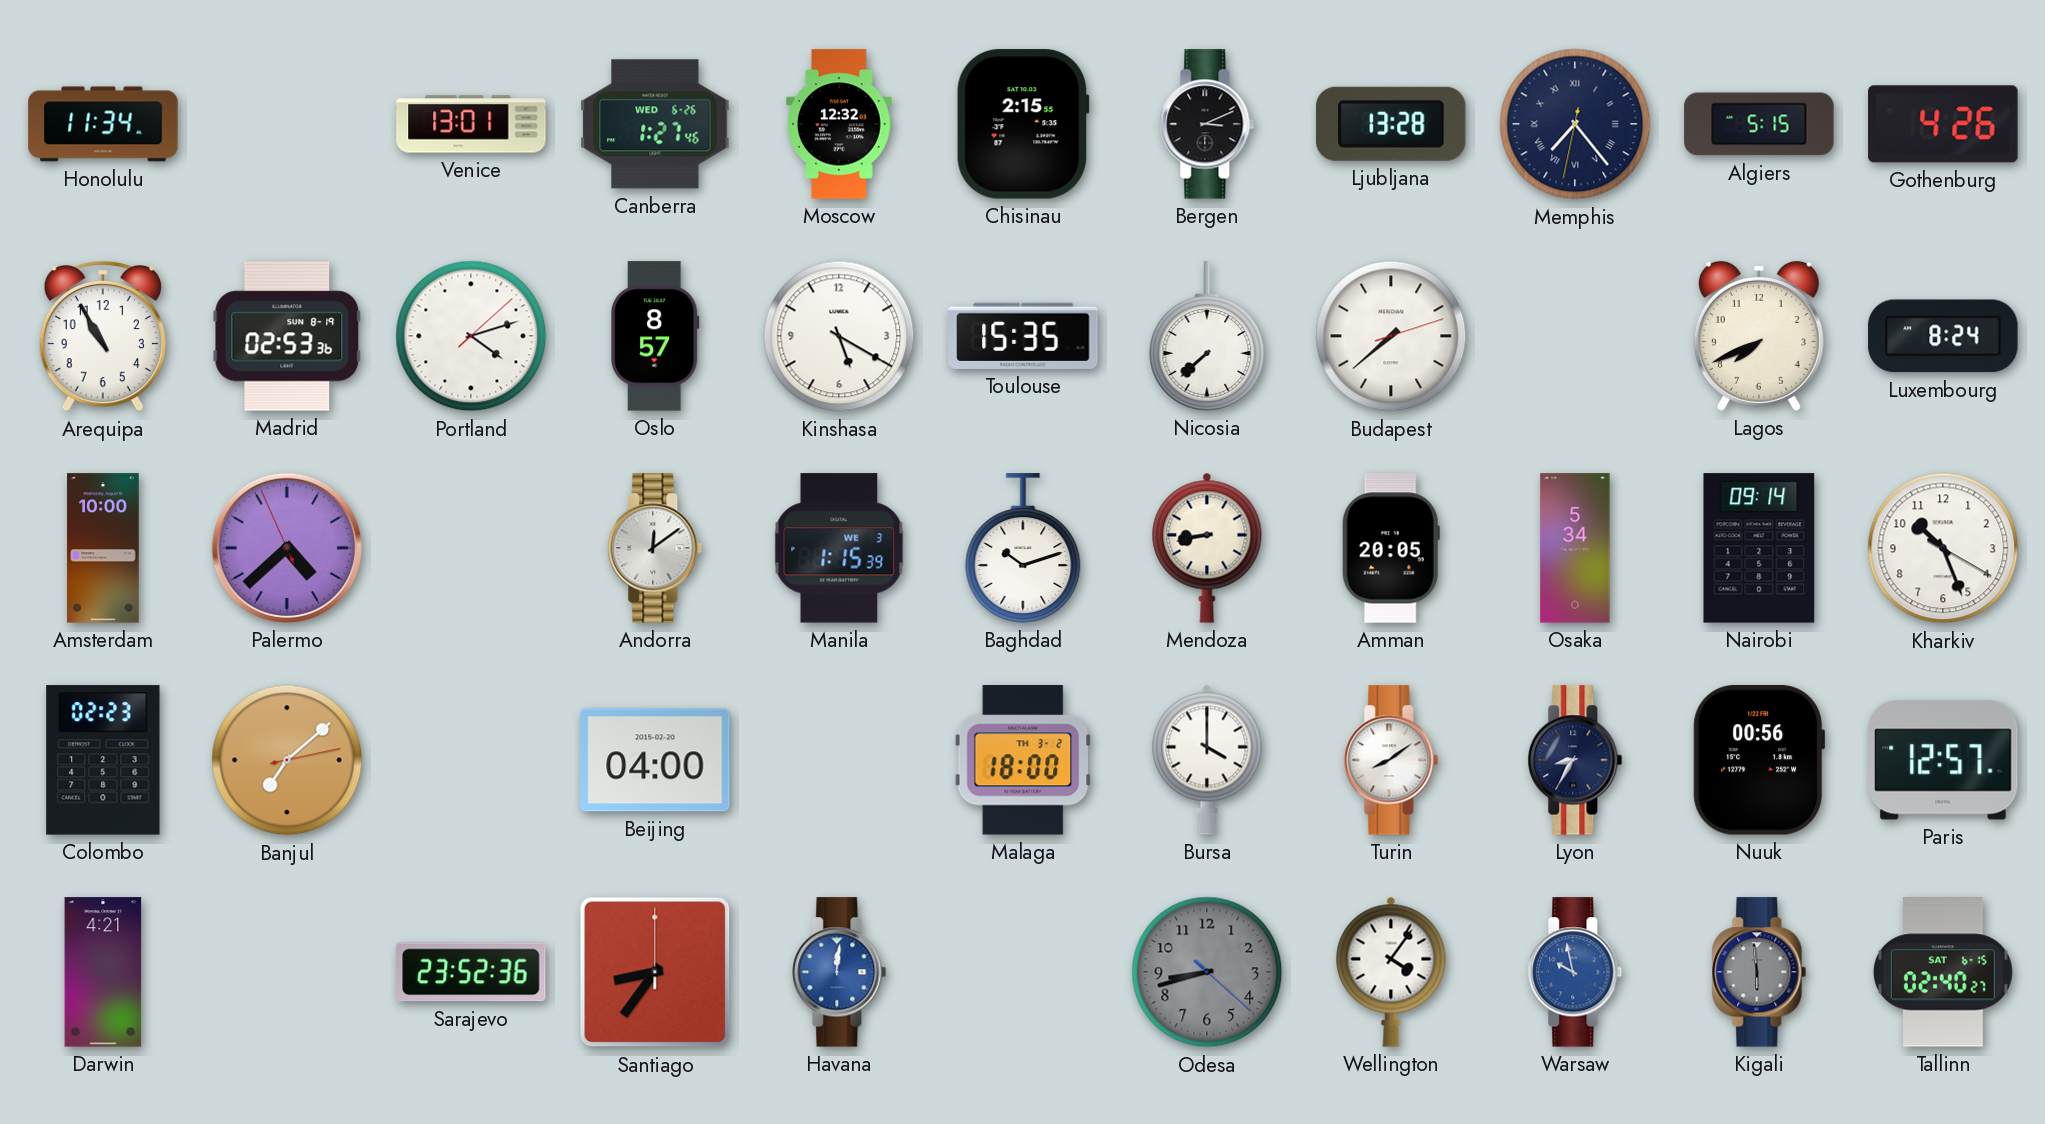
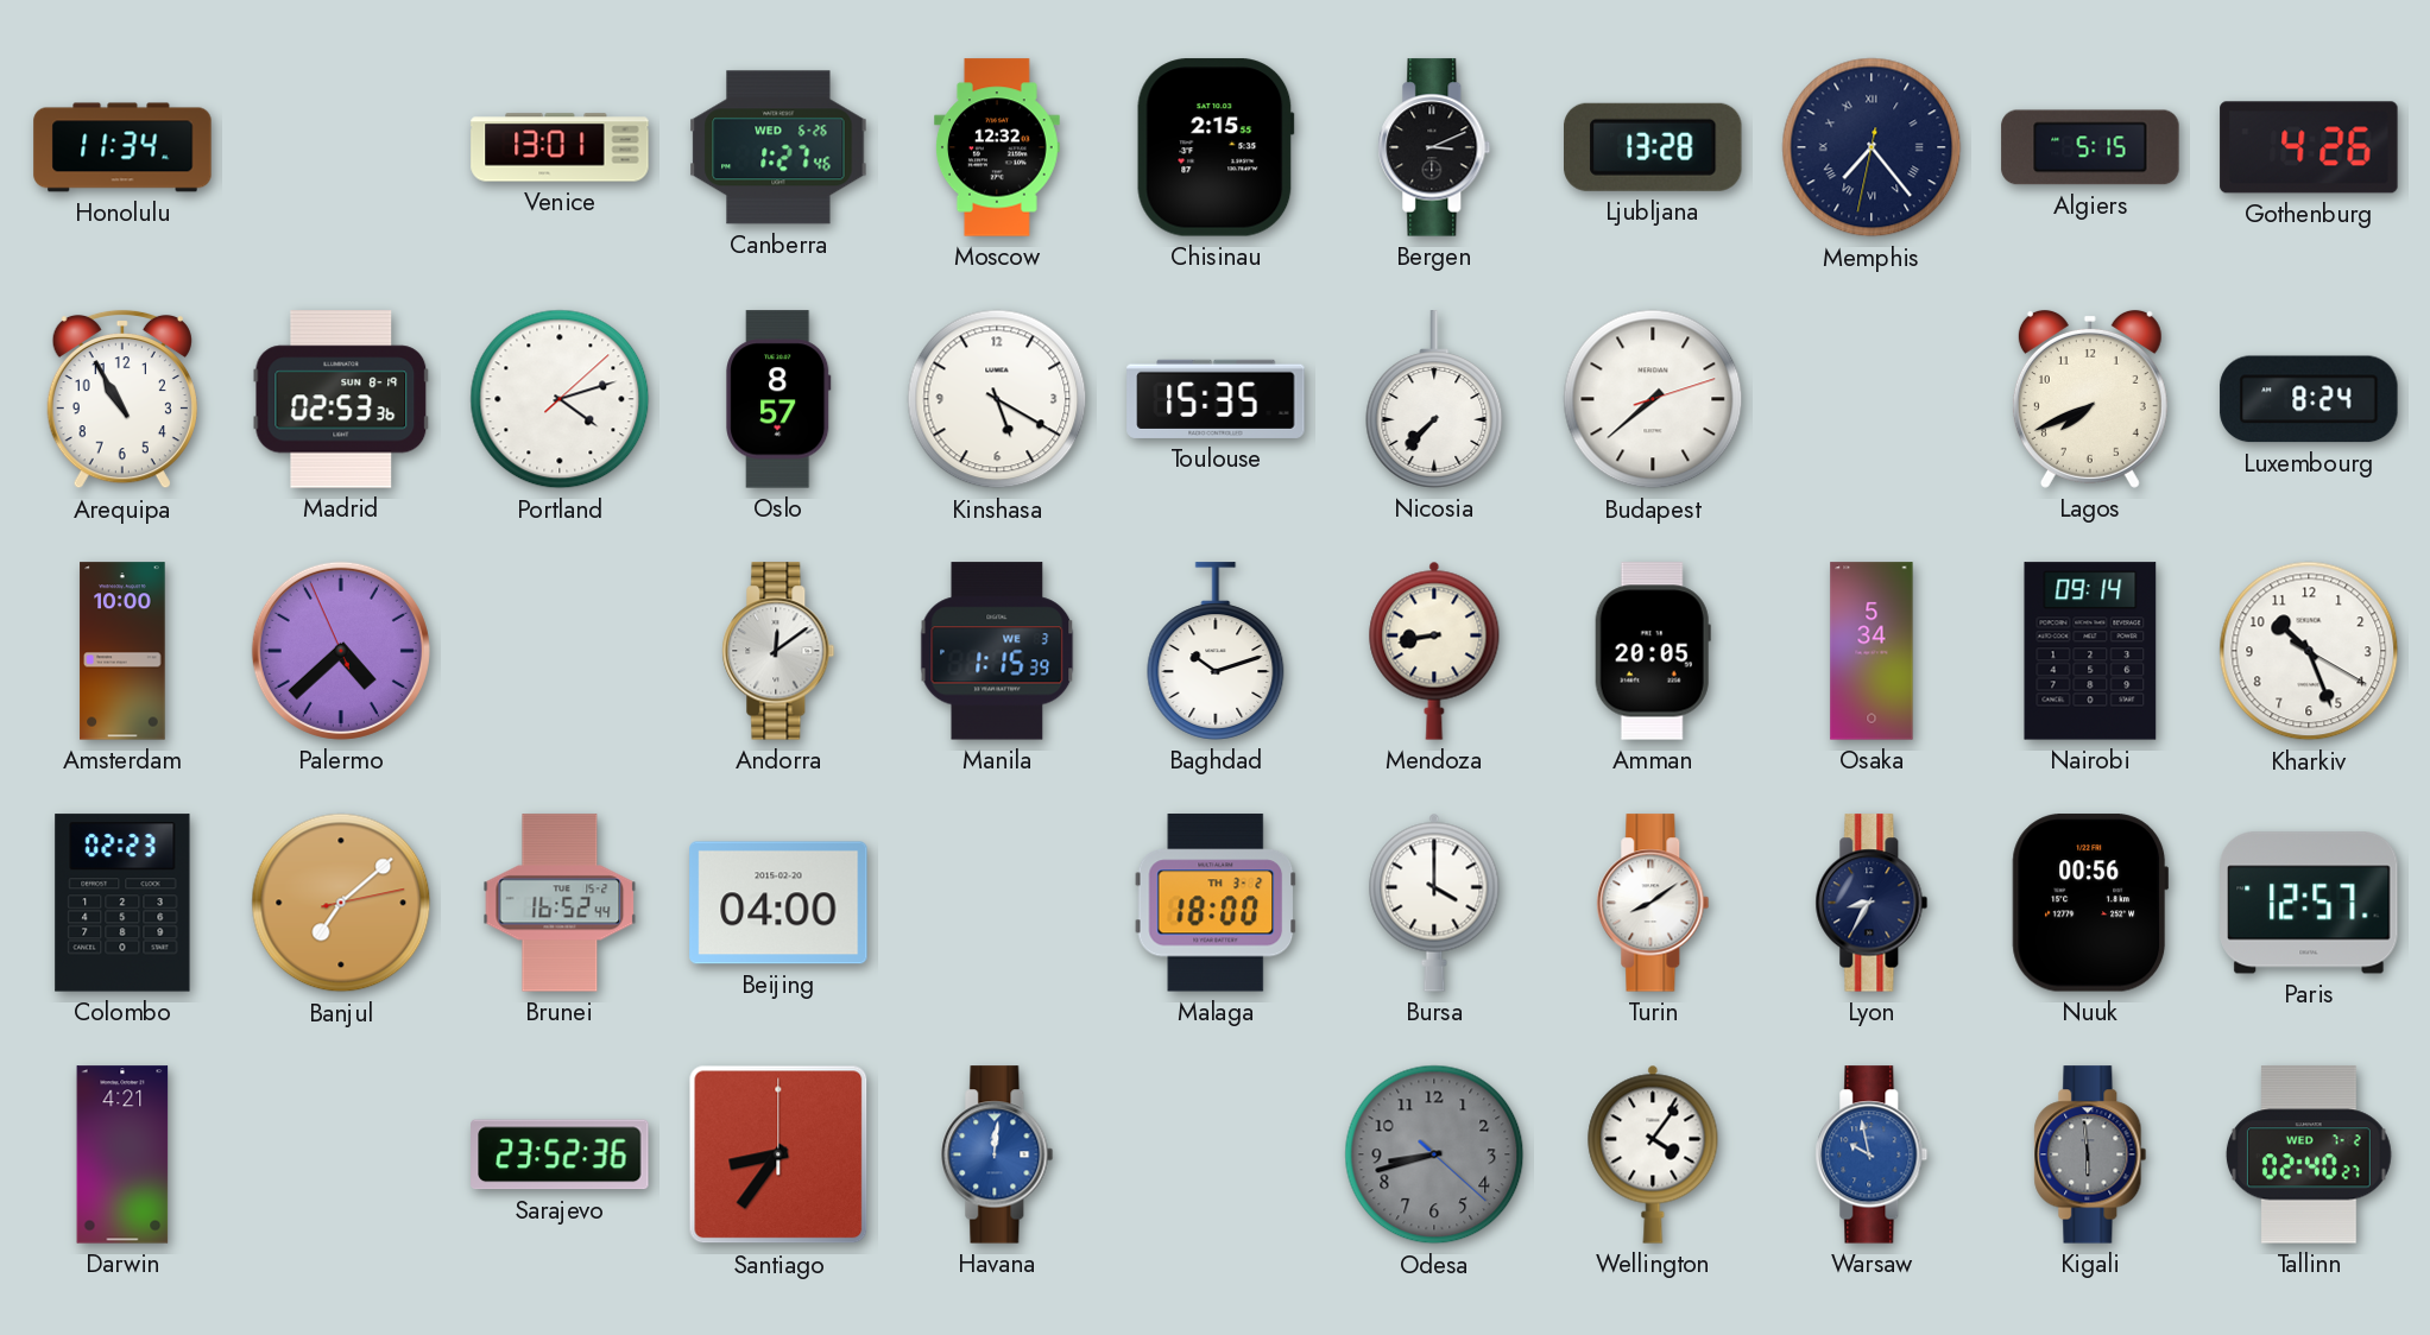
Nicosia: 7:38 -> 7:37
Brunei: none -> 16:52
Tallinn date: SAT 6-15 -> WED 7-2
